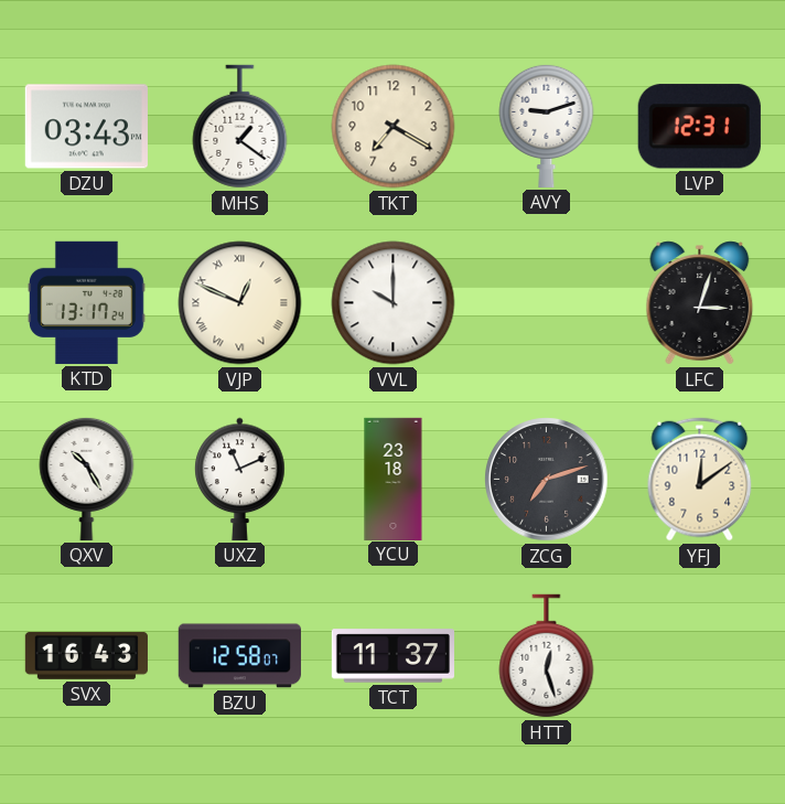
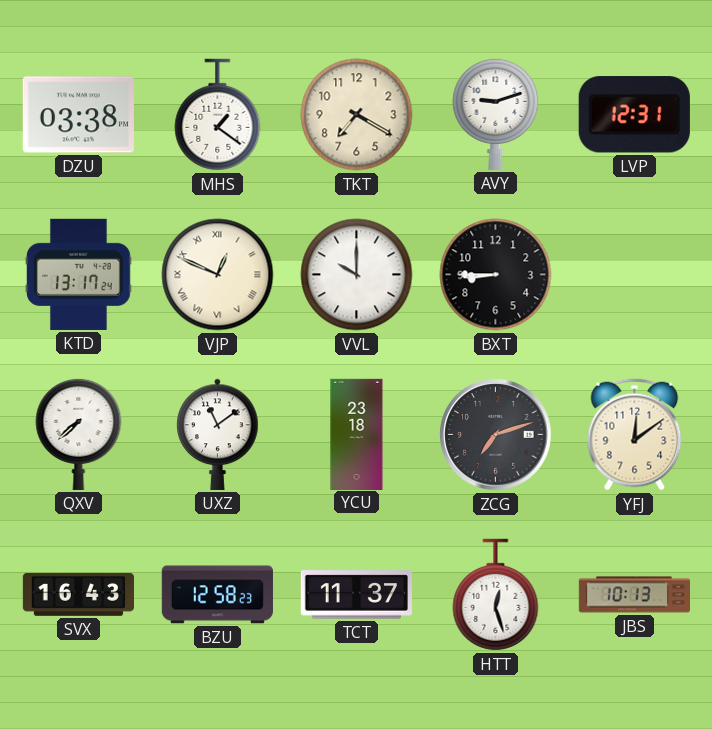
DZU: 03:43 -> 03:38
BXT: none -> 8:45
LFC: 3:03 -> none
QXV: 10:25 -> 7:38
UXZ: 11:11 -> 11:09
BZU: 12:58:07 -> 12:58:23
JBS: none -> 10:13
